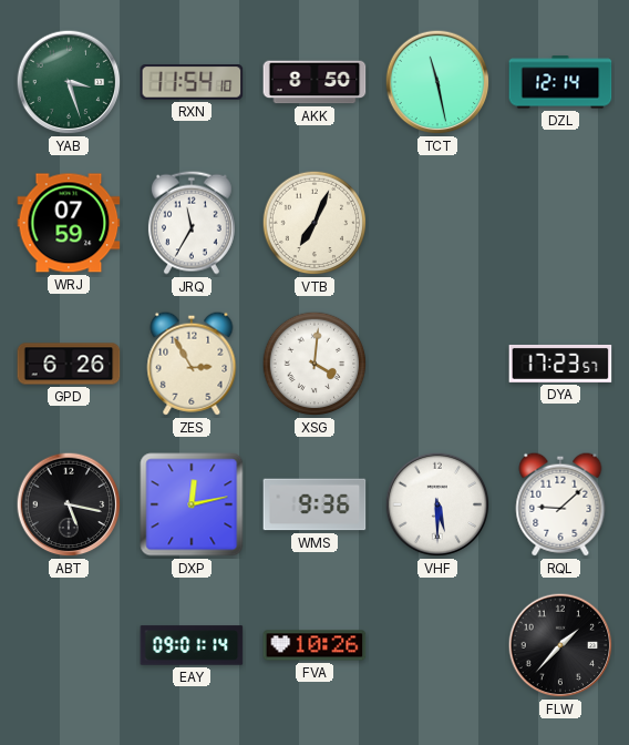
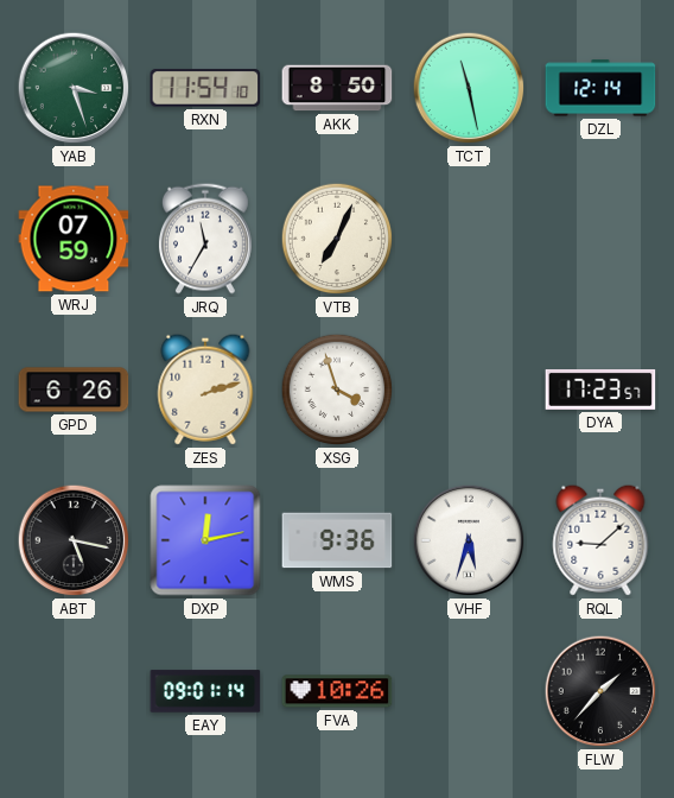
ZES: 2:55 -> 2:12
XSG: 4:01 -> 3:57
VHF: 5:30 -> 5:33
